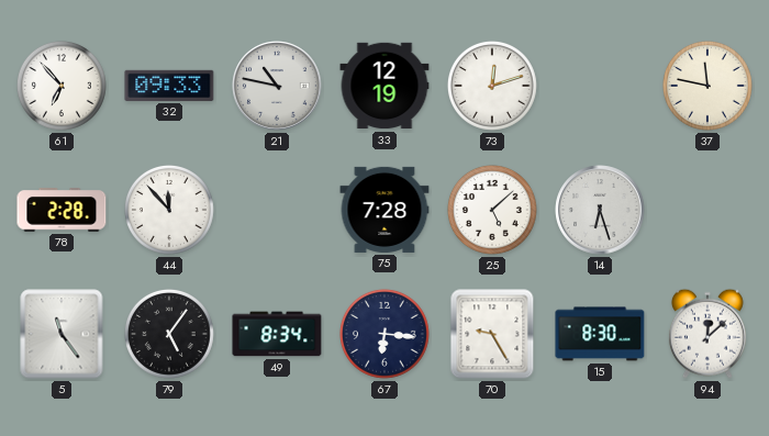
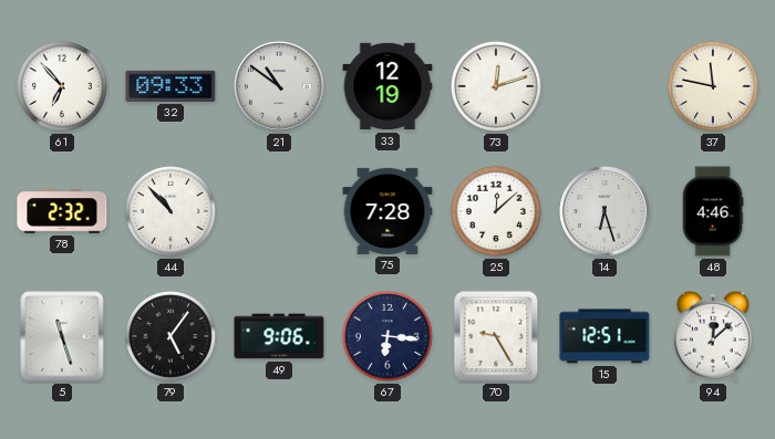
21: 10:47 -> 10:51
78: 2:28 -> 2:32
44: 11:53 -> 10:53
25: 5:08 -> 12:08
48: none -> 4:46
5: 11:24 -> 11:27
49: 8:34 -> 9:06
15: 8:30 -> 12:51
